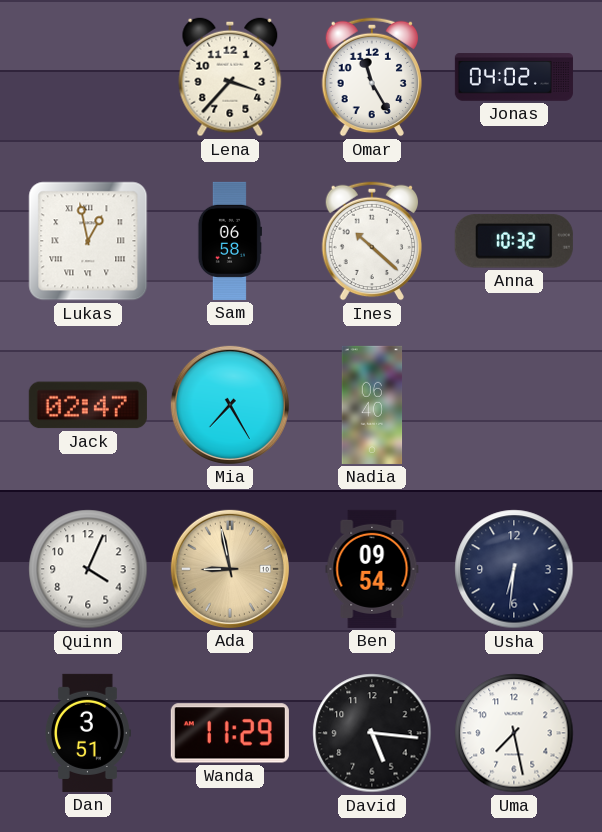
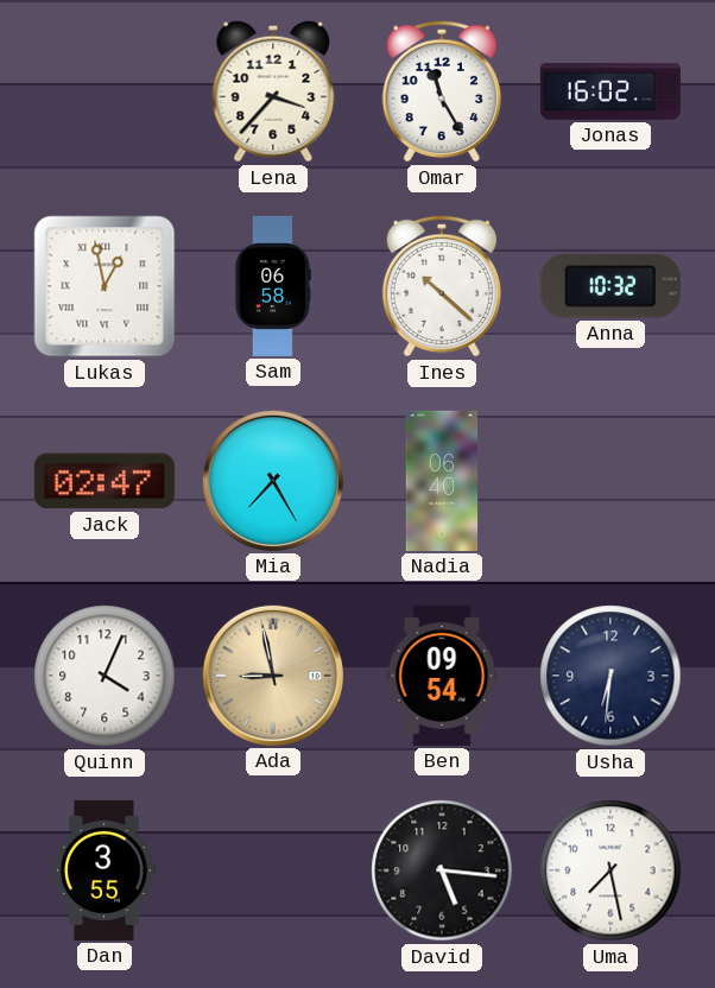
Jonas: 04:02 -> 16:02
Dan: 3:51 -> 3:55
Wanda: 11:29 -> none
